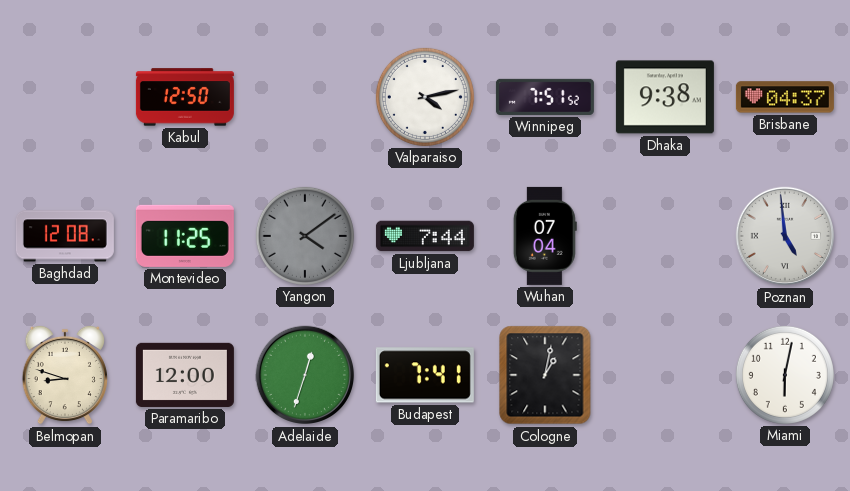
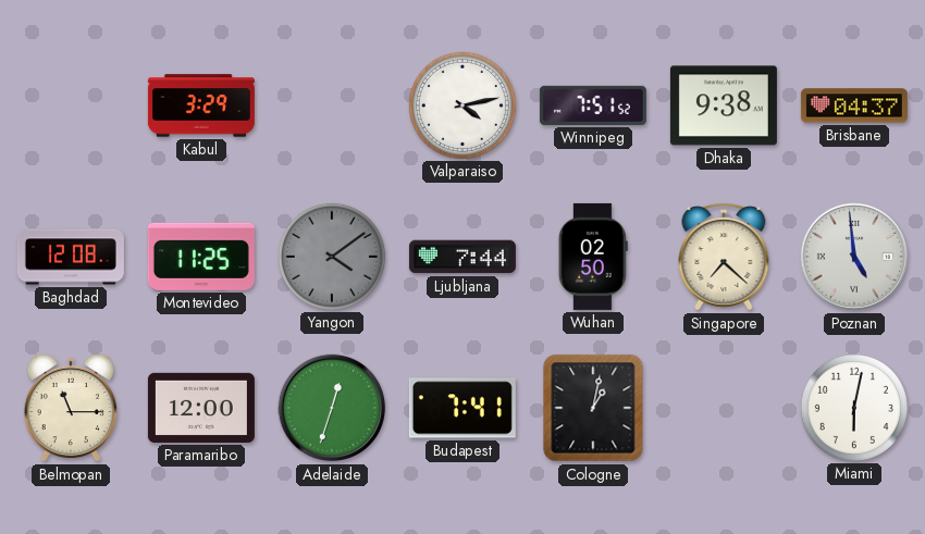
Kabul: 12:50 -> 3:29
Wuhan: 07:04 -> 02:50
Singapore: none -> 7:22
Belmopan: 8:48 -> 11:15
